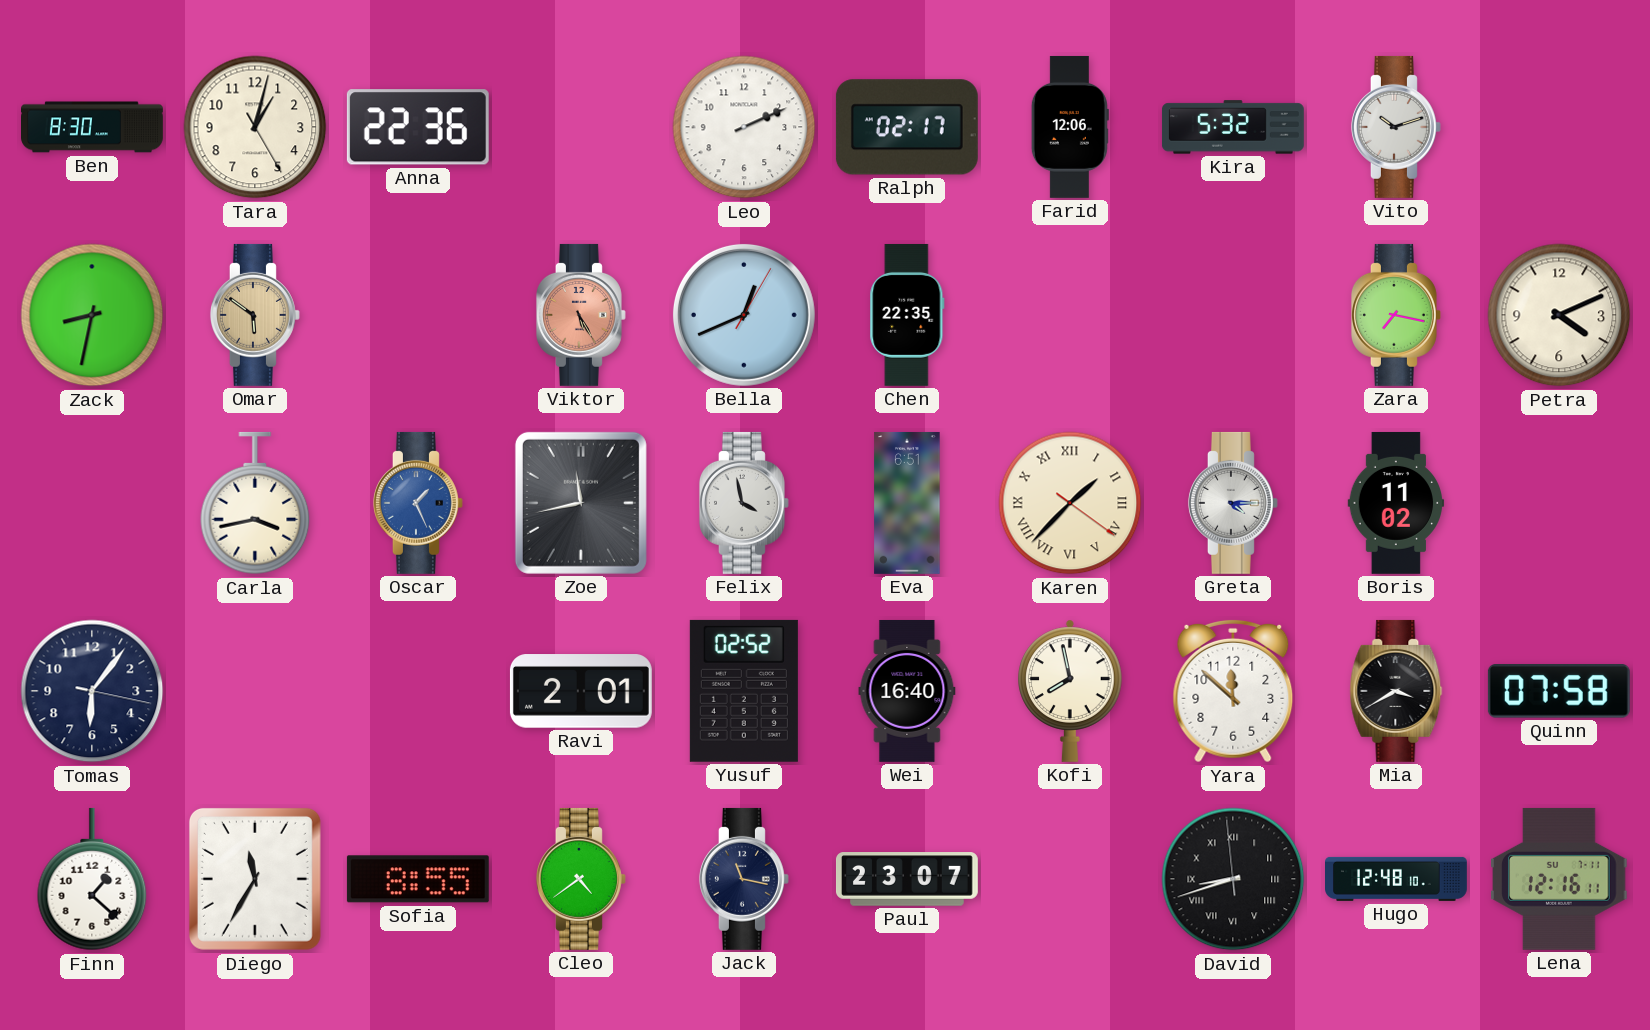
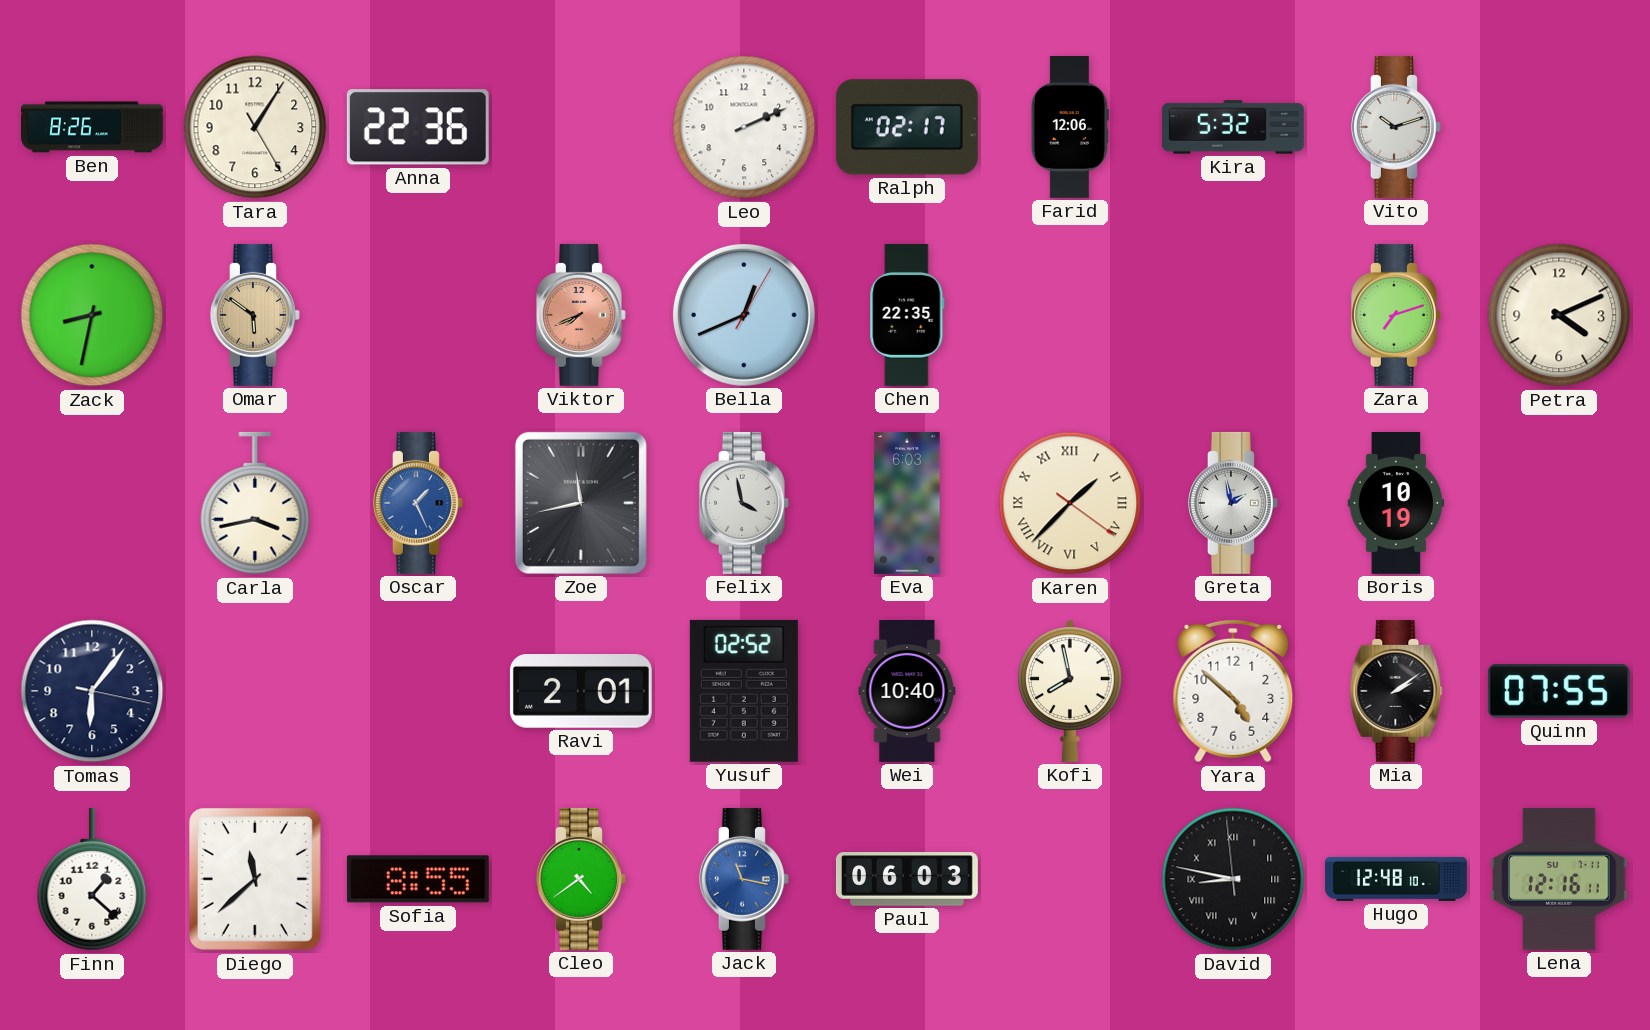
Ben: 8:30 -> 8:26
Tara: 1:02 -> 1:05
Viktor: 5:25 -> 7:41
Zara: 7:17 -> 7:12
Eva: 6:51 -> 6:03
Greta: 4:15 -> 1:58
Boris: 11:02 -> 10:19
Wei: 16:40 -> 10:40
Yara: 11:52 -> 4:52
Mia: 3:40 -> 2:09
Quinn: 07:58 -> 07:55
Diego: 11:35 -> 11:38
Jack dial: navy -> blue
Paul: 23:07 -> 06:03
David: 8:41 -> 8:46
